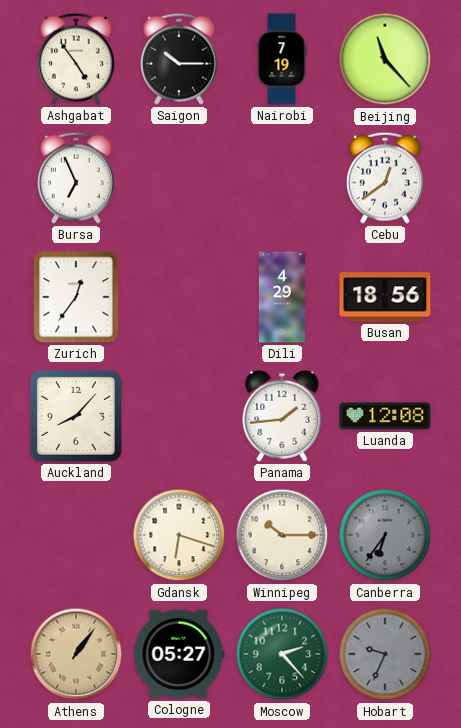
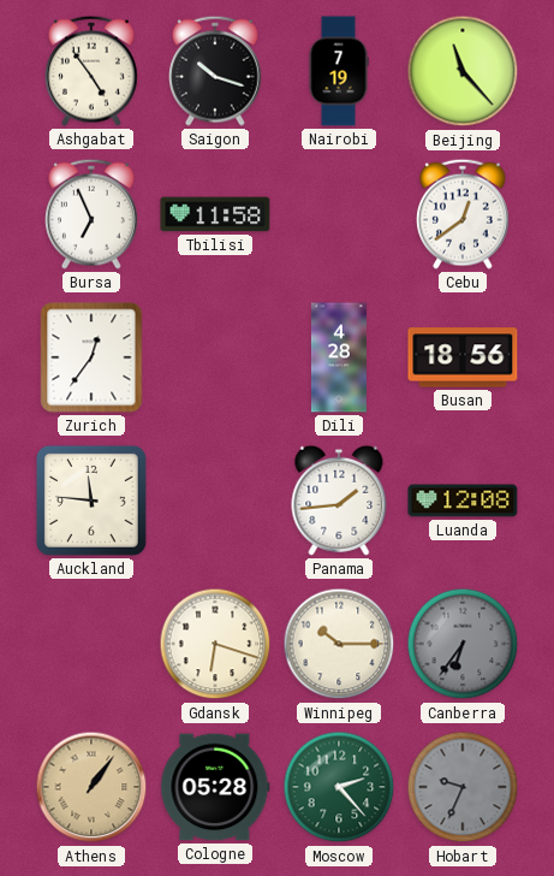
Saigon: 10:15 -> 10:18
Tbilisi: none -> 11:58
Dili: 4:29 -> 4:28
Auckland: 8:07 -> 11:46
Cologne: 05:27 -> 05:28
